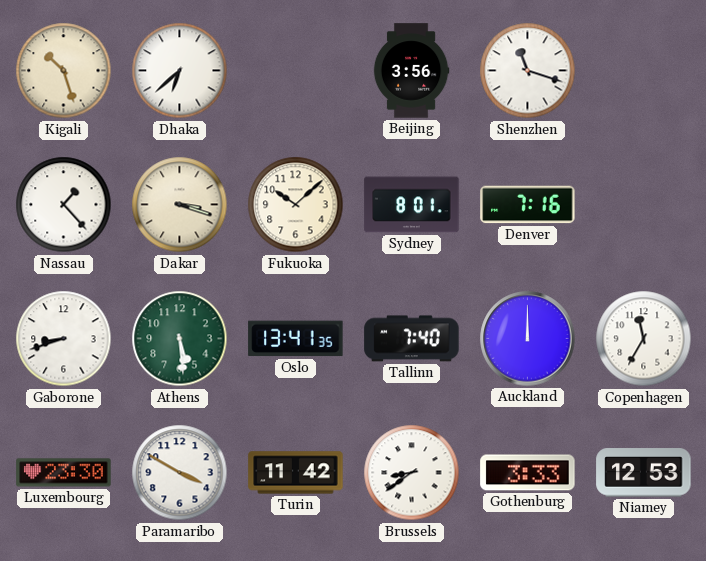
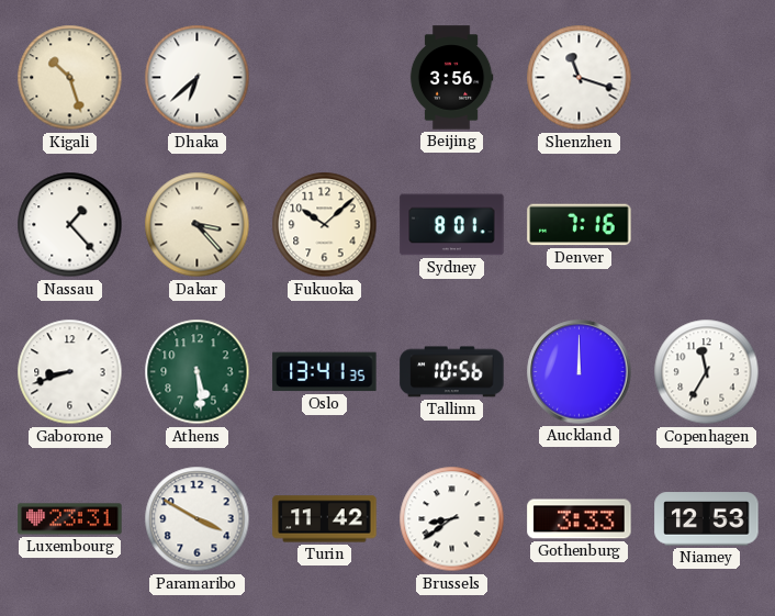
Dakar: 3:18 -> 3:23
Tallinn: 7:40 -> 10:56
Luxembourg: 23:30 -> 23:31
